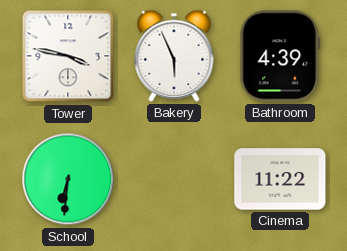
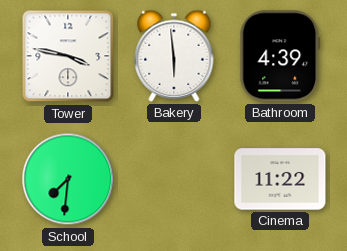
Bakery: 5:56 -> 5:59
School: 6:31 -> 7:31
